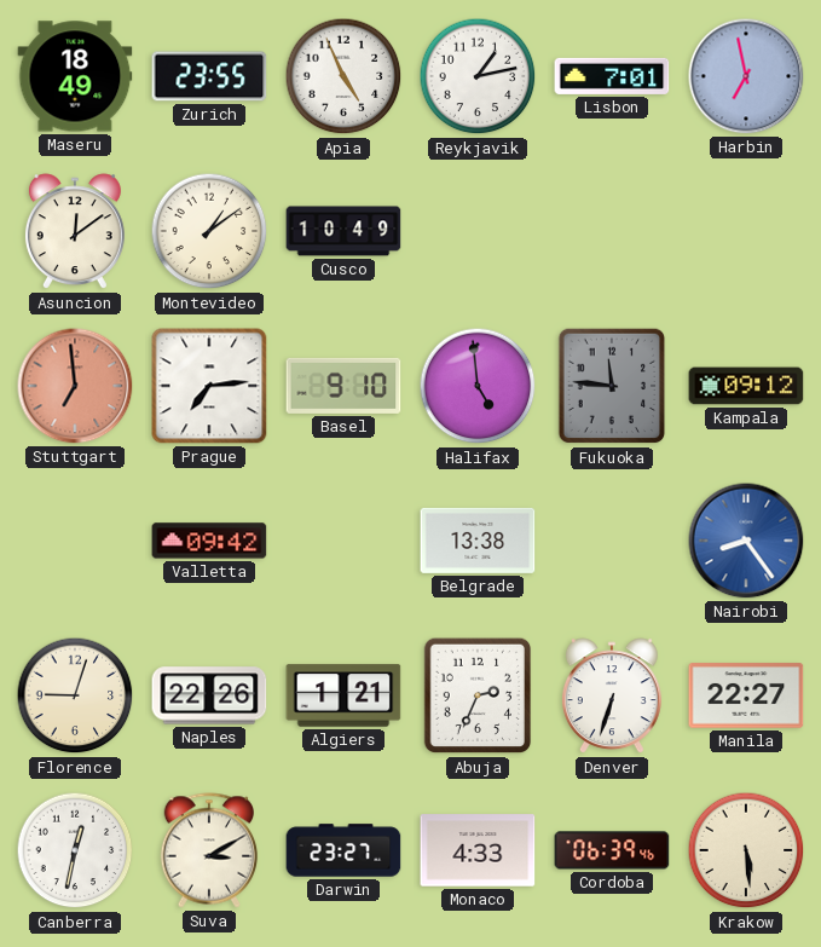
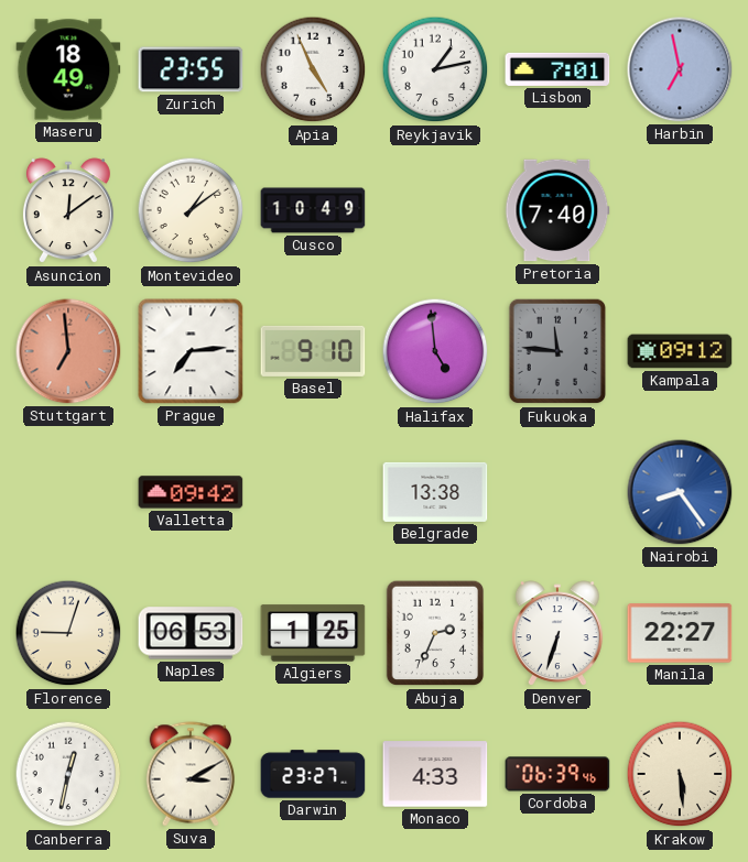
Pretoria: none -> 7:40
Naples: 22:26 -> 06:53
Algiers: 1:21 -> 1:25
